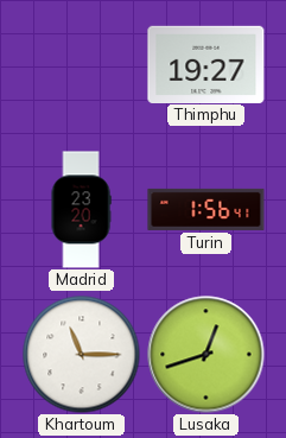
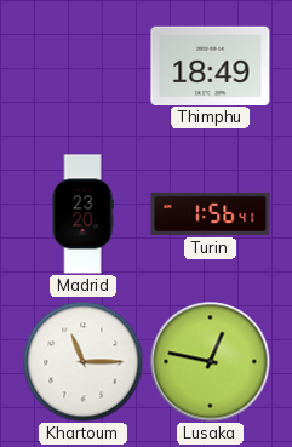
Thimphu: 19:27 -> 18:49
Lusaka: 12:42 -> 12:47
